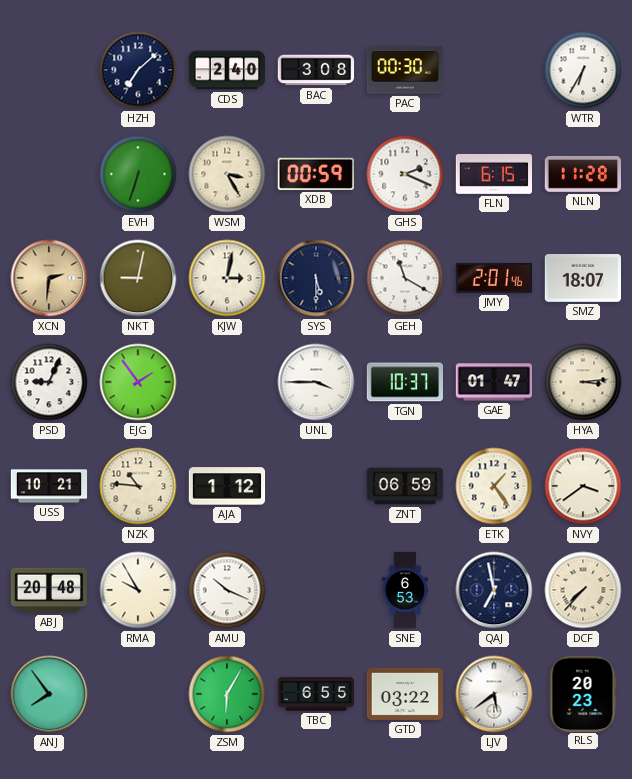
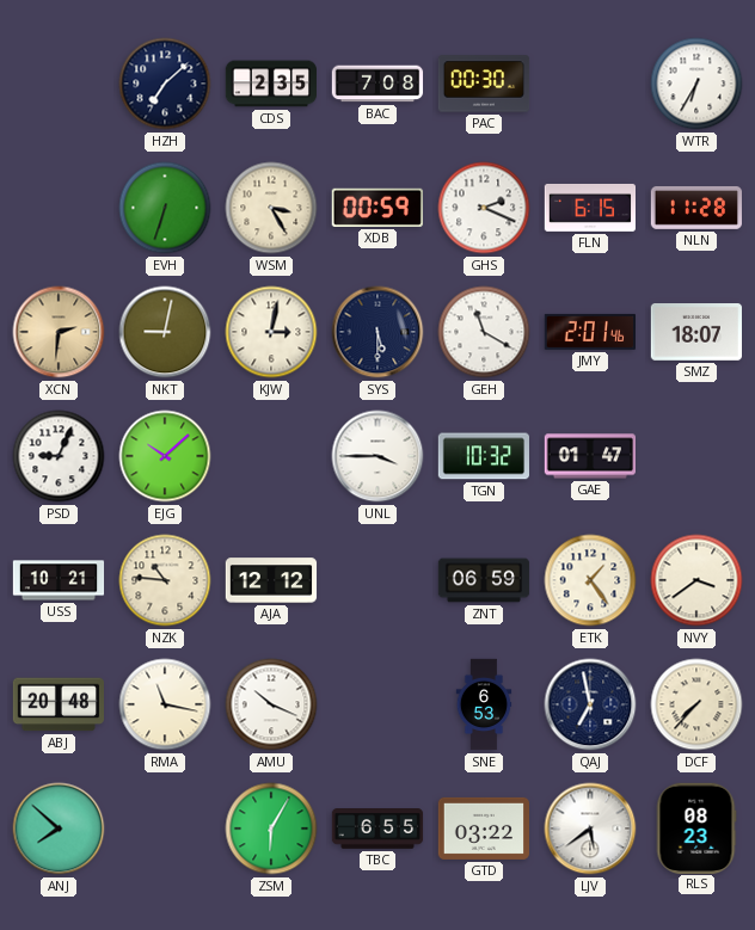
CDS: 2:40 -> 2:35
BAC: 3:08 -> 7:08
EJG: 1:54 -> 10:08
TGN: 10:37 -> 10:32
HYA: 3:14 -> none
AJA: 1:12 -> 12:12
RMA: 9:55 -> 11:17
ANJ: 7:54 -> 7:52
RLS: 20:23 -> 08:23
